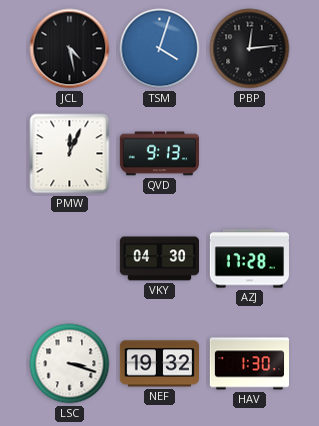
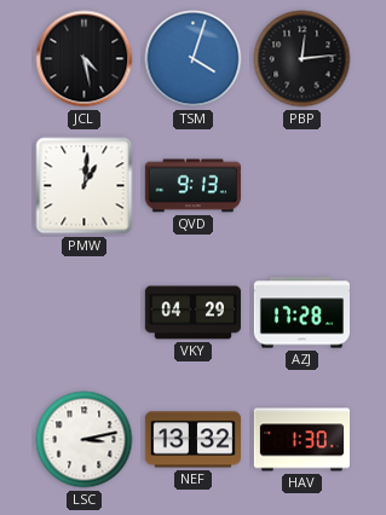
PMW: 12:04 -> 1:01
VKY: 04:30 -> 04:29
LSC: 3:18 -> 3:13
NEF: 19:32 -> 13:32
